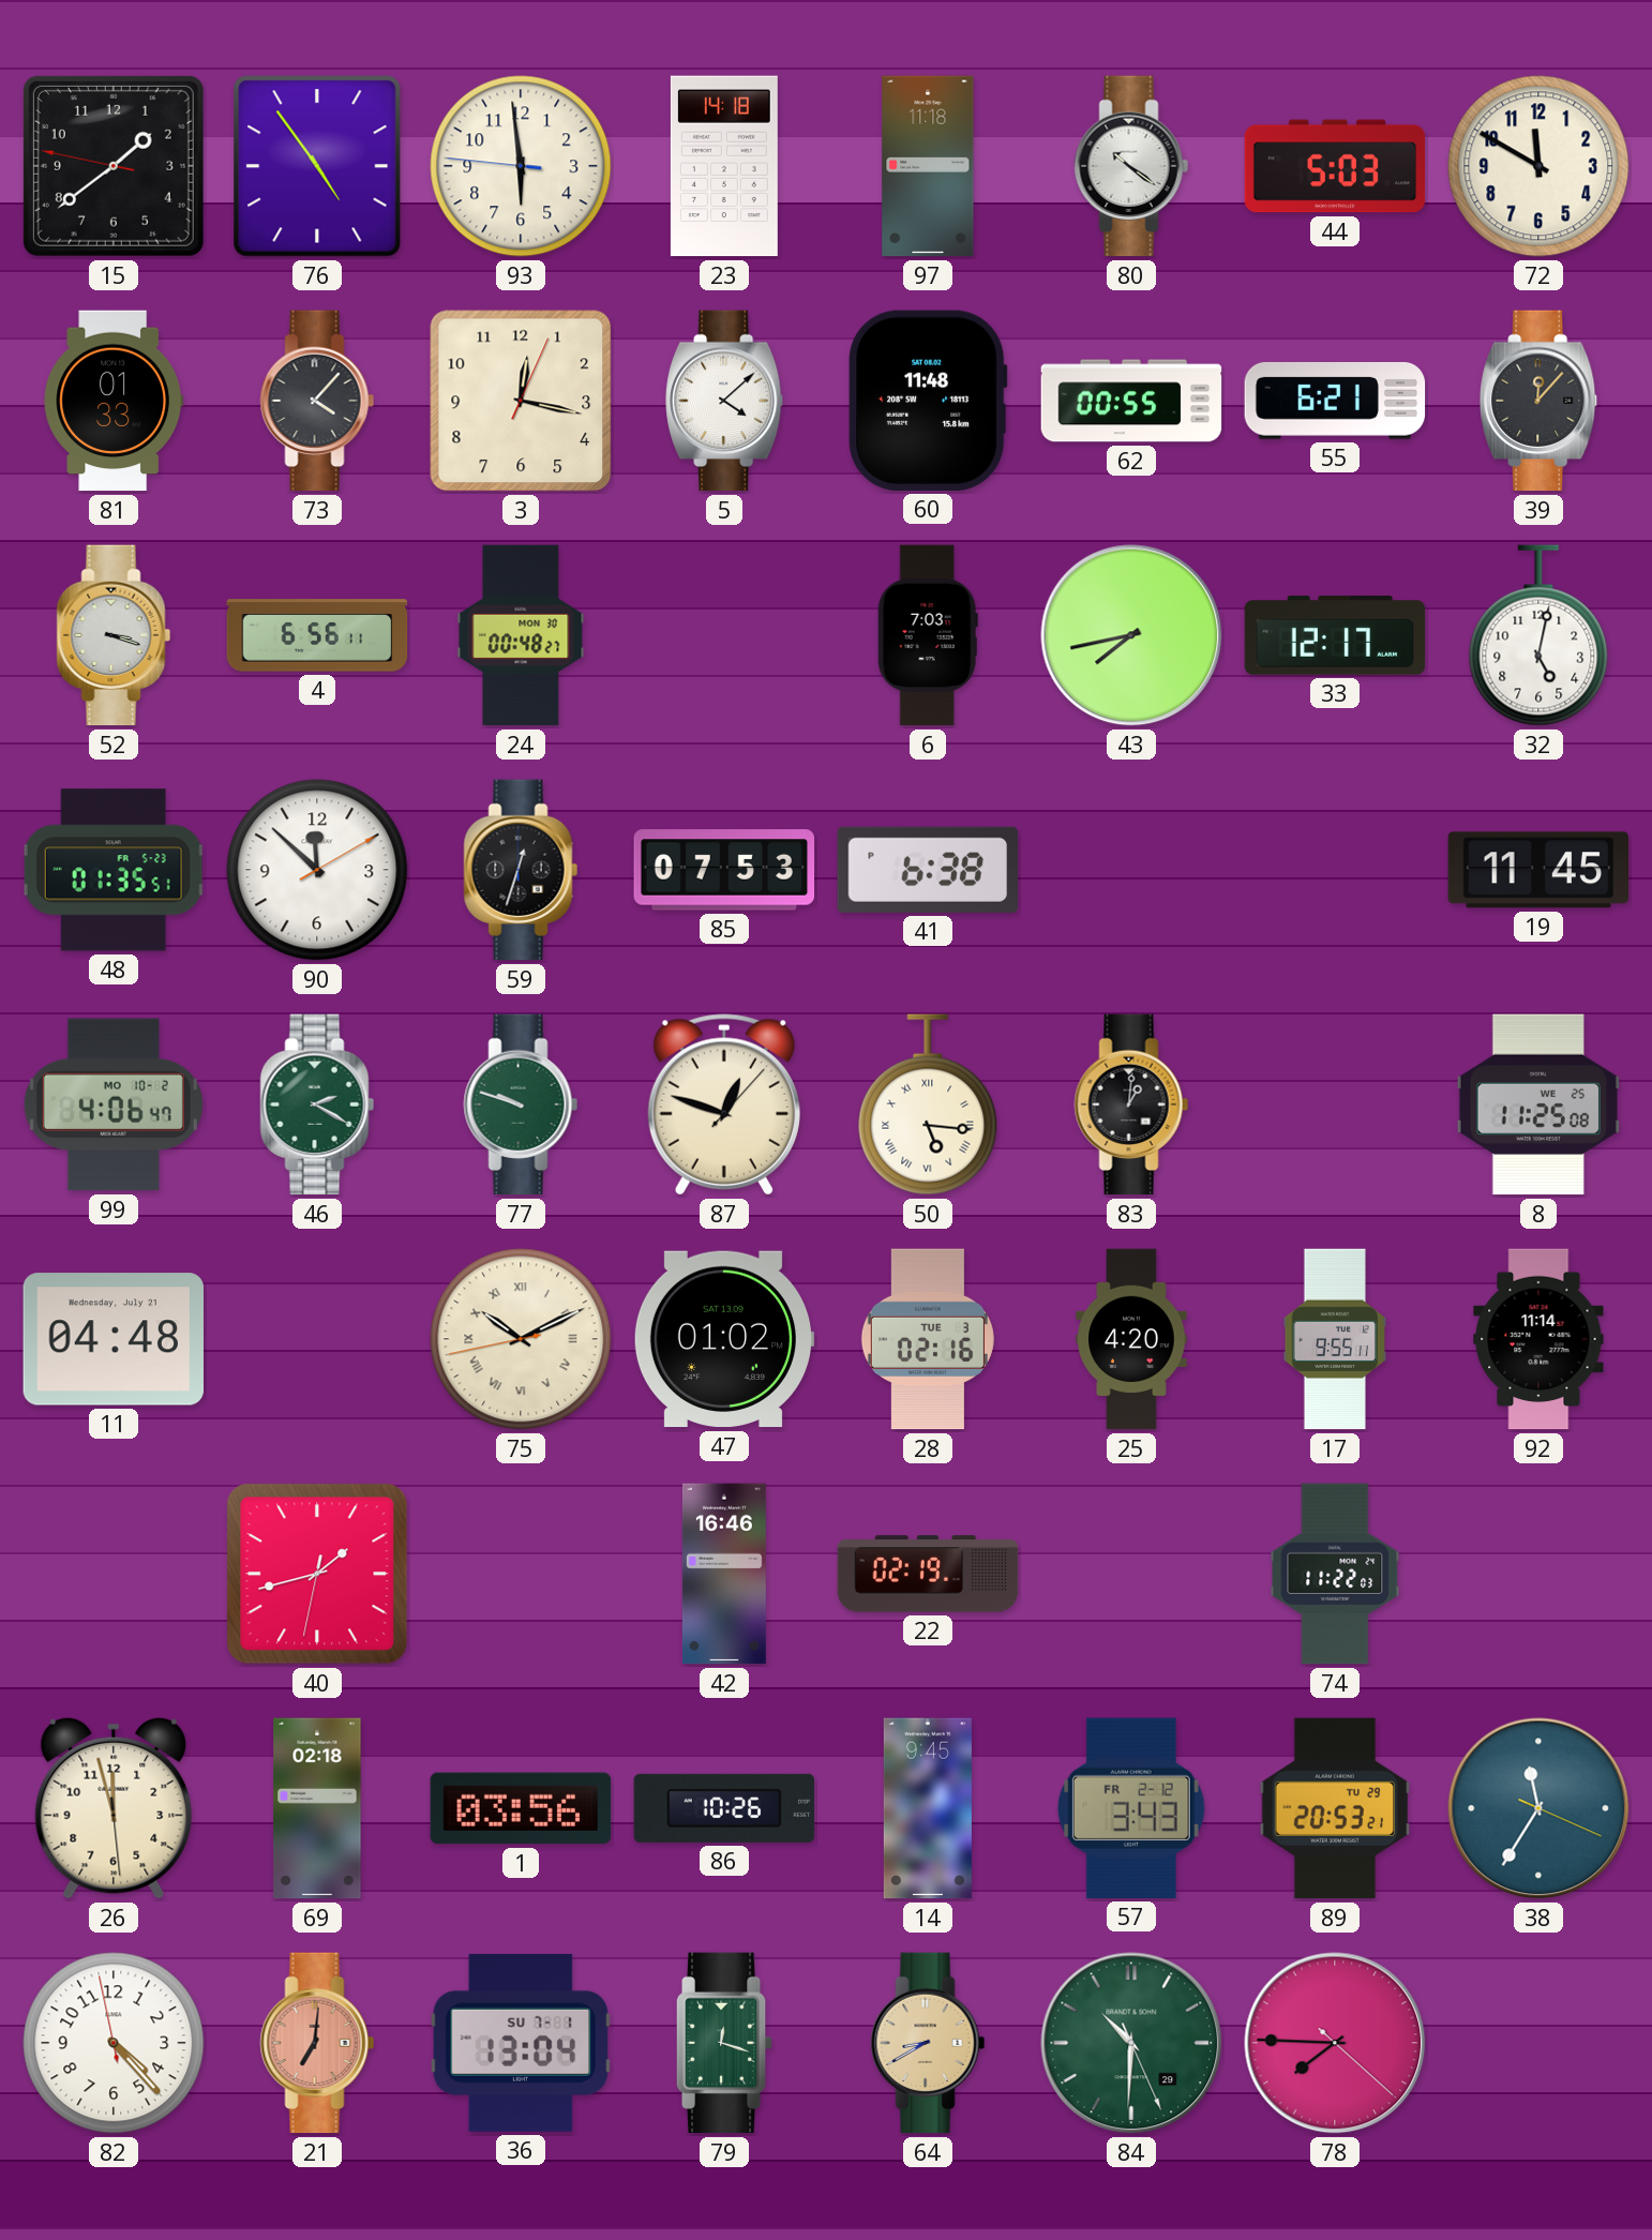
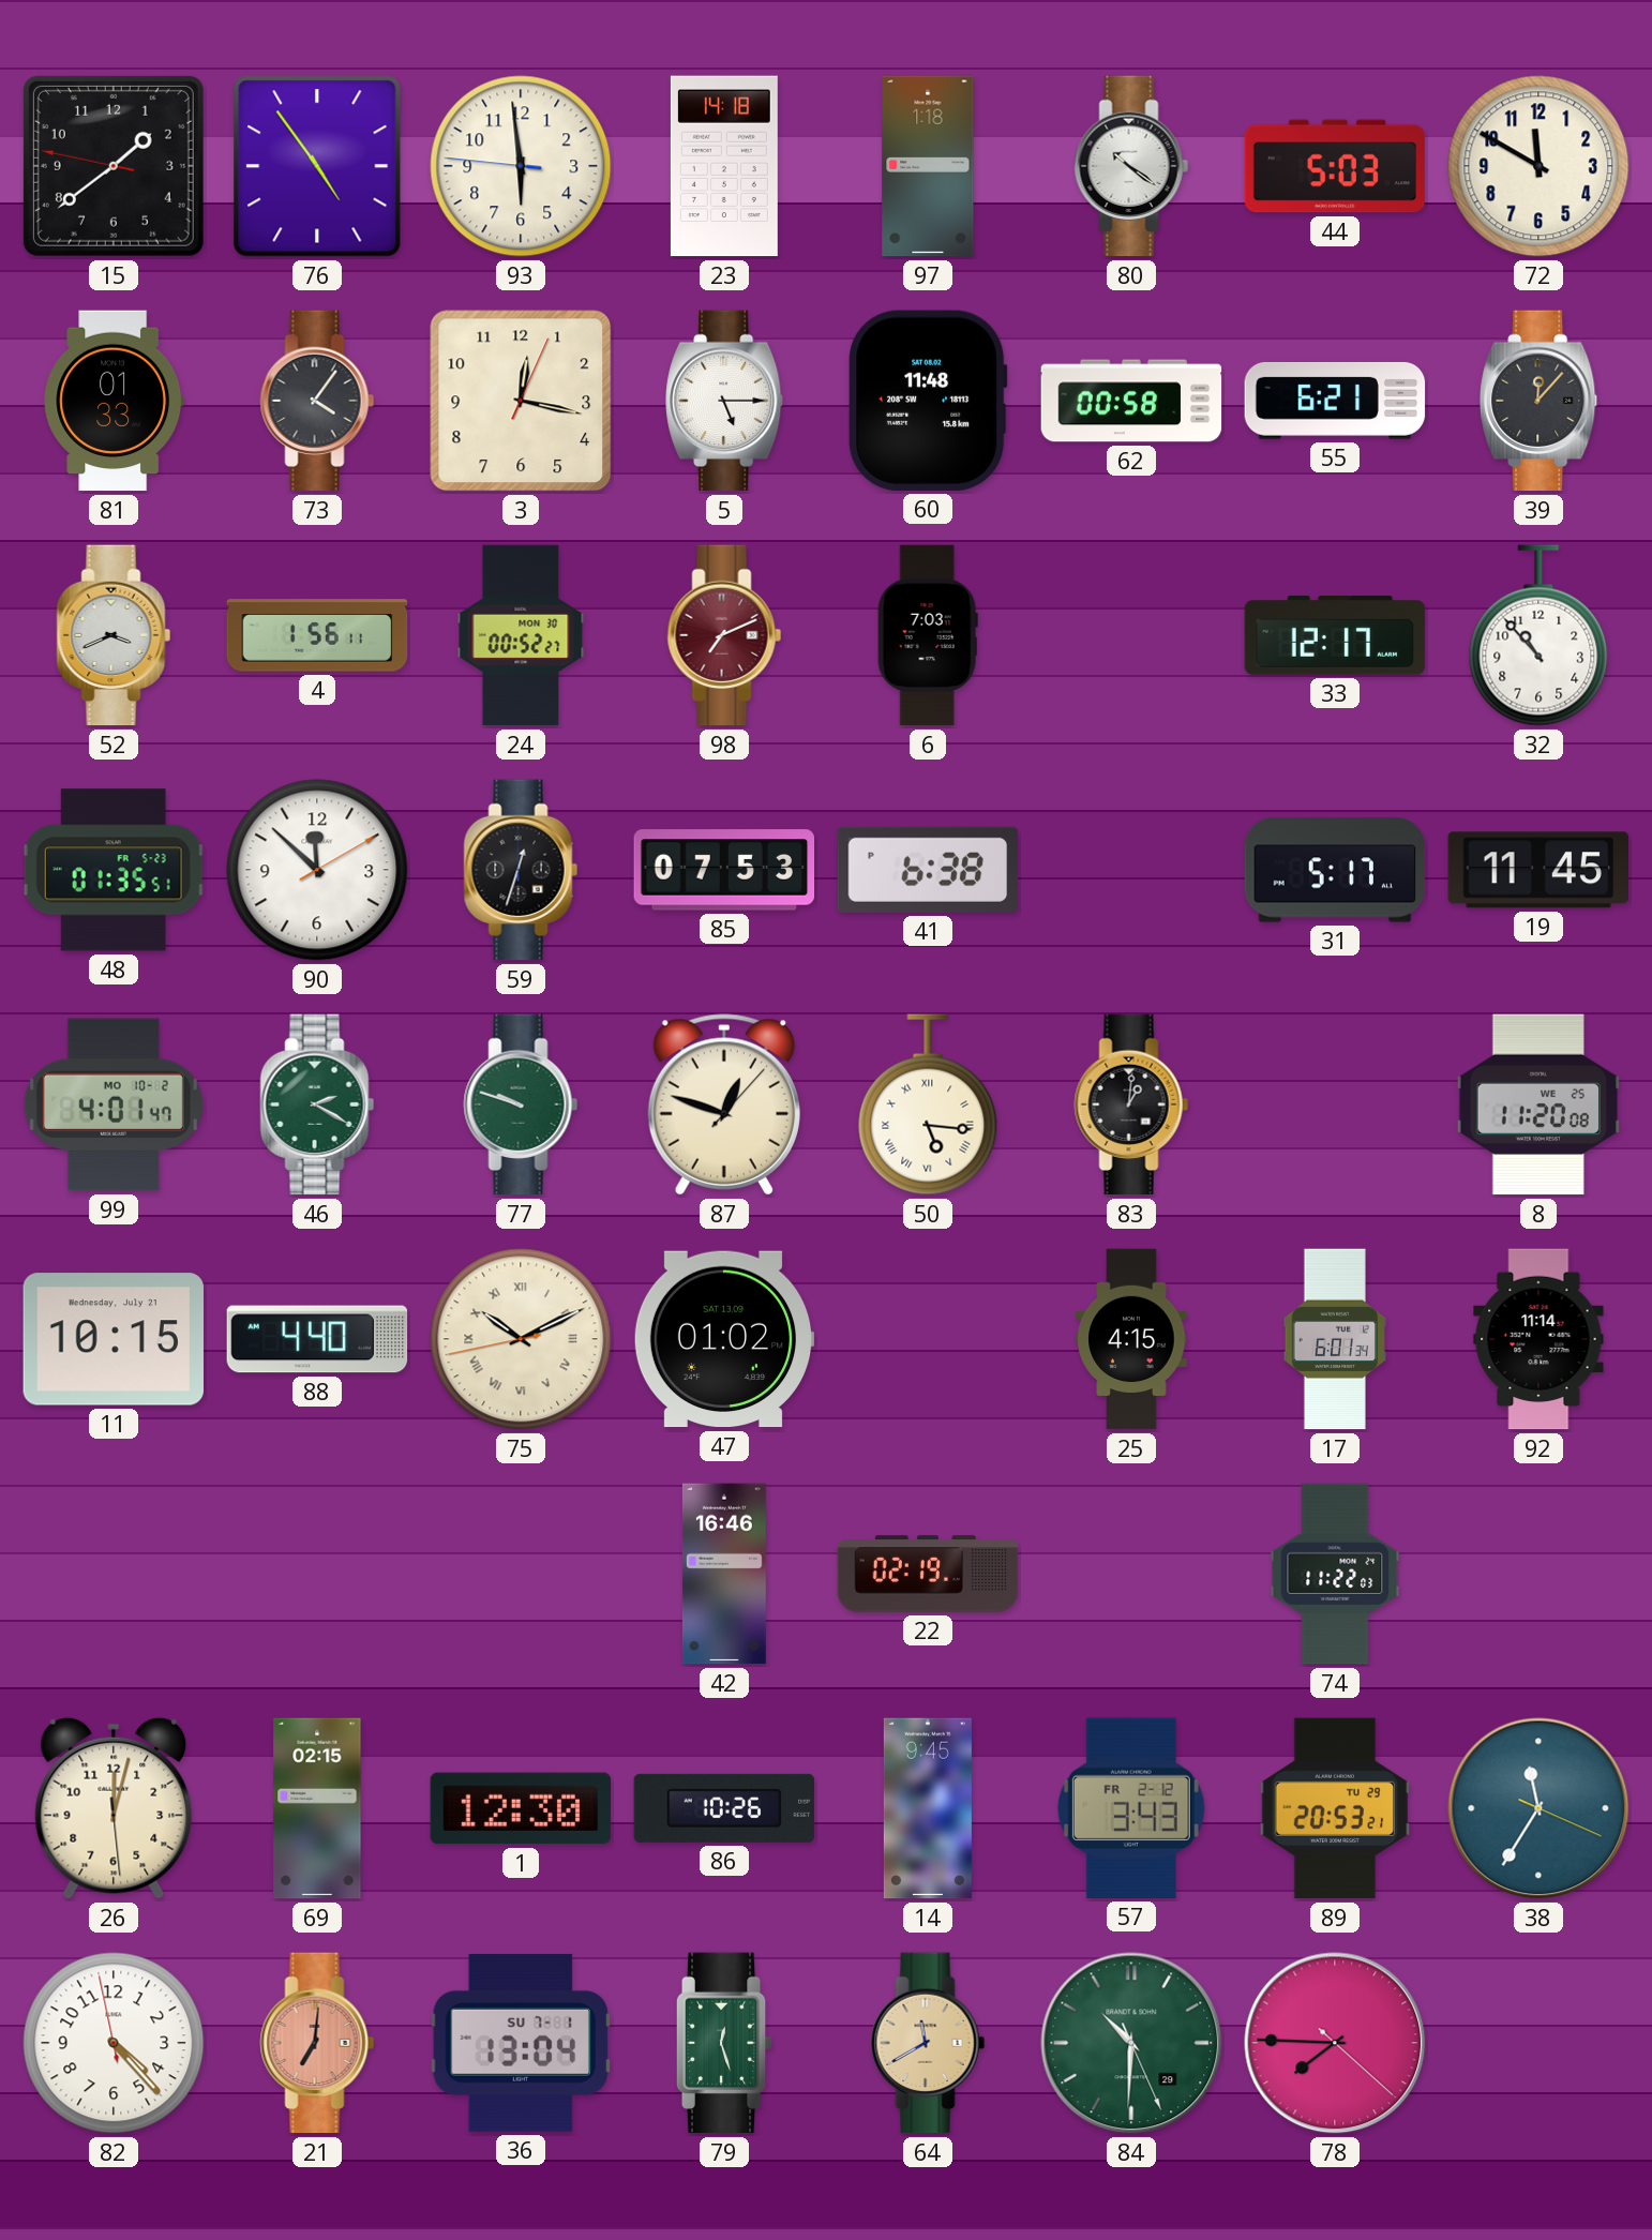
97: 11:18 -> 1:18
73: 4:07 -> 4:06
5: 4:08 -> 5:15
62: 00:55 -> 00:58
52: 3:18 -> 3:41
4: 6:56 -> 1:56
24: 00:48 -> 00:52
98: none -> 7:11
43: 7:43 -> none
32: 5:02 -> 10:53
31: none -> 5:17
99: 4:06 -> 4:01
8: 11:25 -> 11:20
11: 04:48 -> 10:15
88: none -> 4:40
28: 02:16 -> none
25: 4:20 -> 4:15
17: 9:55 -> 6:01
40: 1:42 -> none
26: 11:57 -> 12:02
69: 02:18 -> 02:15
1: 03:56 -> 12:30
79: 12:18 -> 12:27
64: 8:40 -> 11:40
